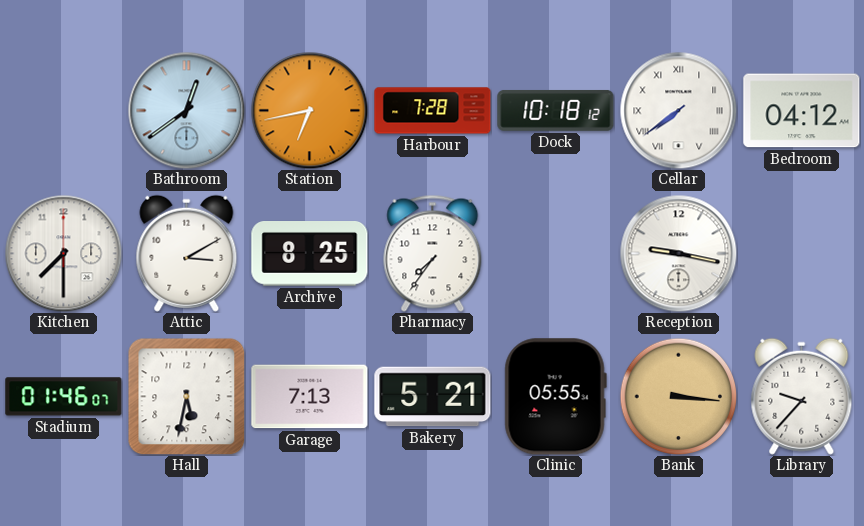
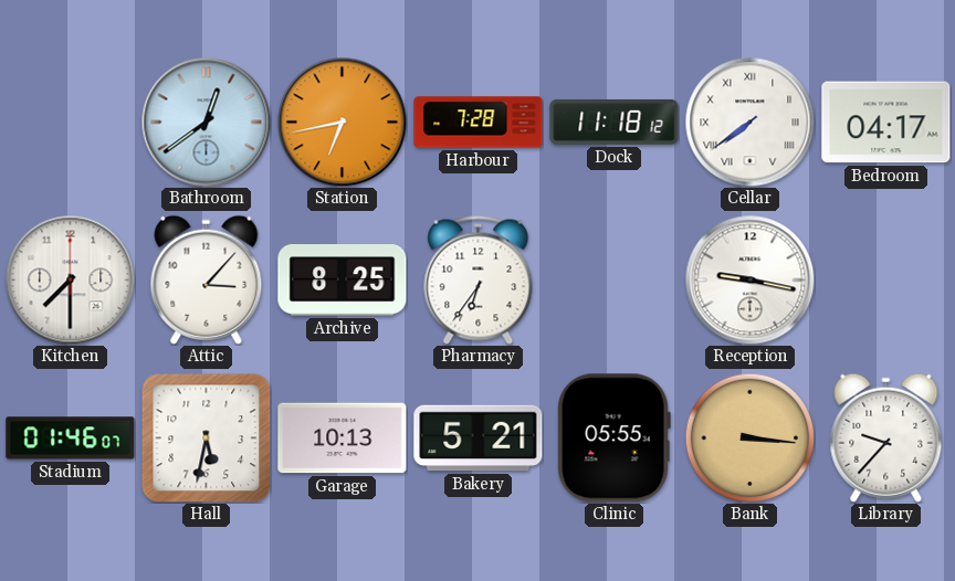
Dock: 10:18 -> 11:18
Bedroom: 04:12 -> 04:17
Attic: 3:10 -> 3:07
Pharmacy: 7:36 -> 6:36
Garage: 7:13 -> 10:13
